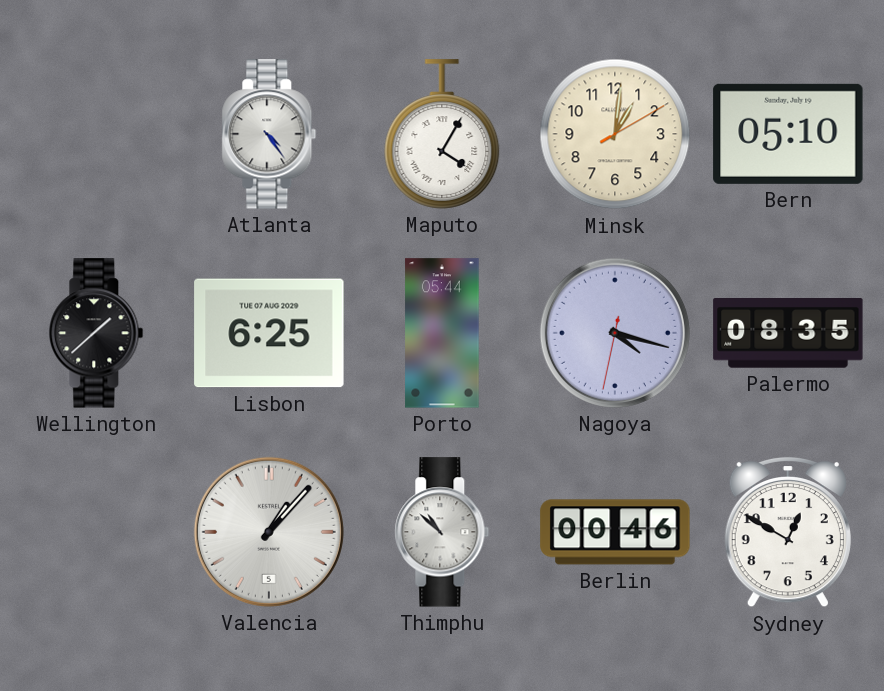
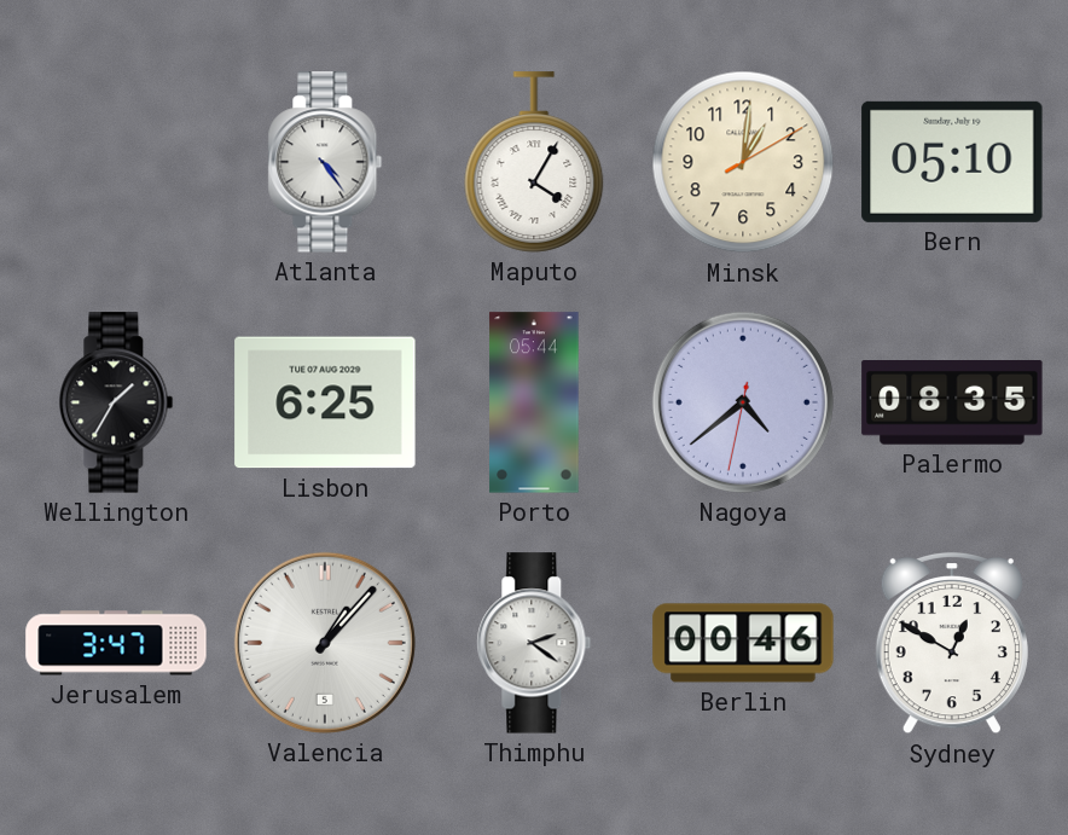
Wellington: 1:38 -> 1:35
Nagoya: 4:17 -> 4:38
Jerusalem: none -> 3:47
Thimphu: 10:52 -> 2:21
